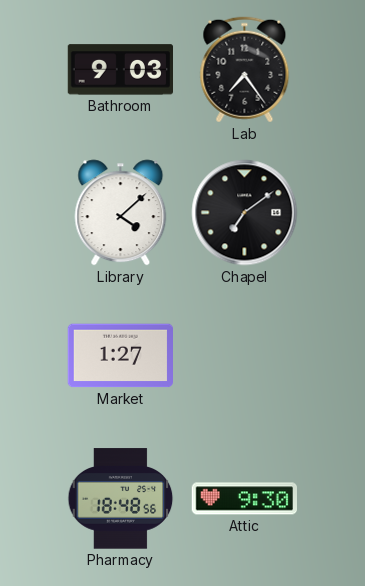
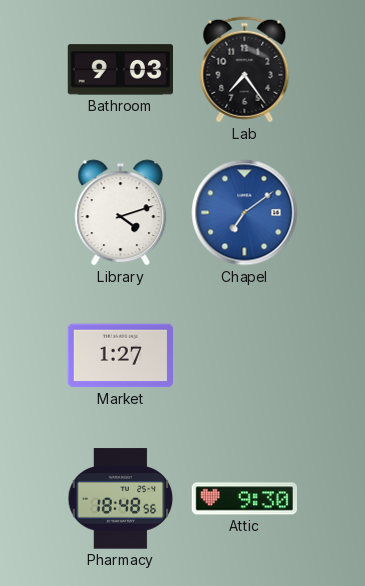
Library: 4:08 -> 4:12
Chapel dial: black -> blue
